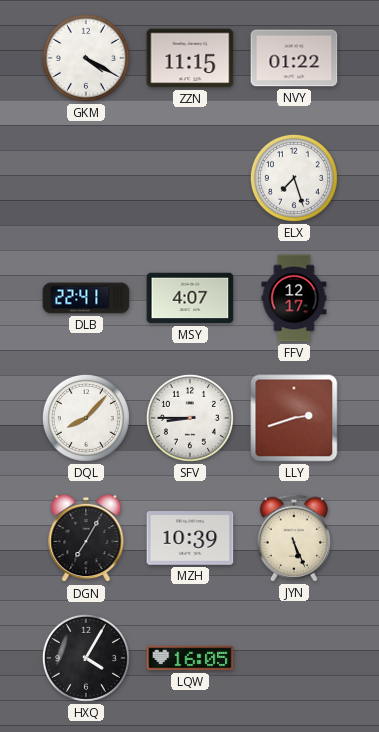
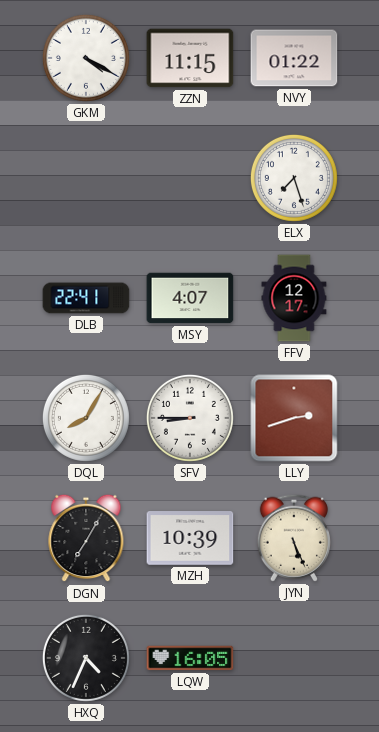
DQL: 8:07 -> 8:05
HXQ: 4:05 -> 4:34
